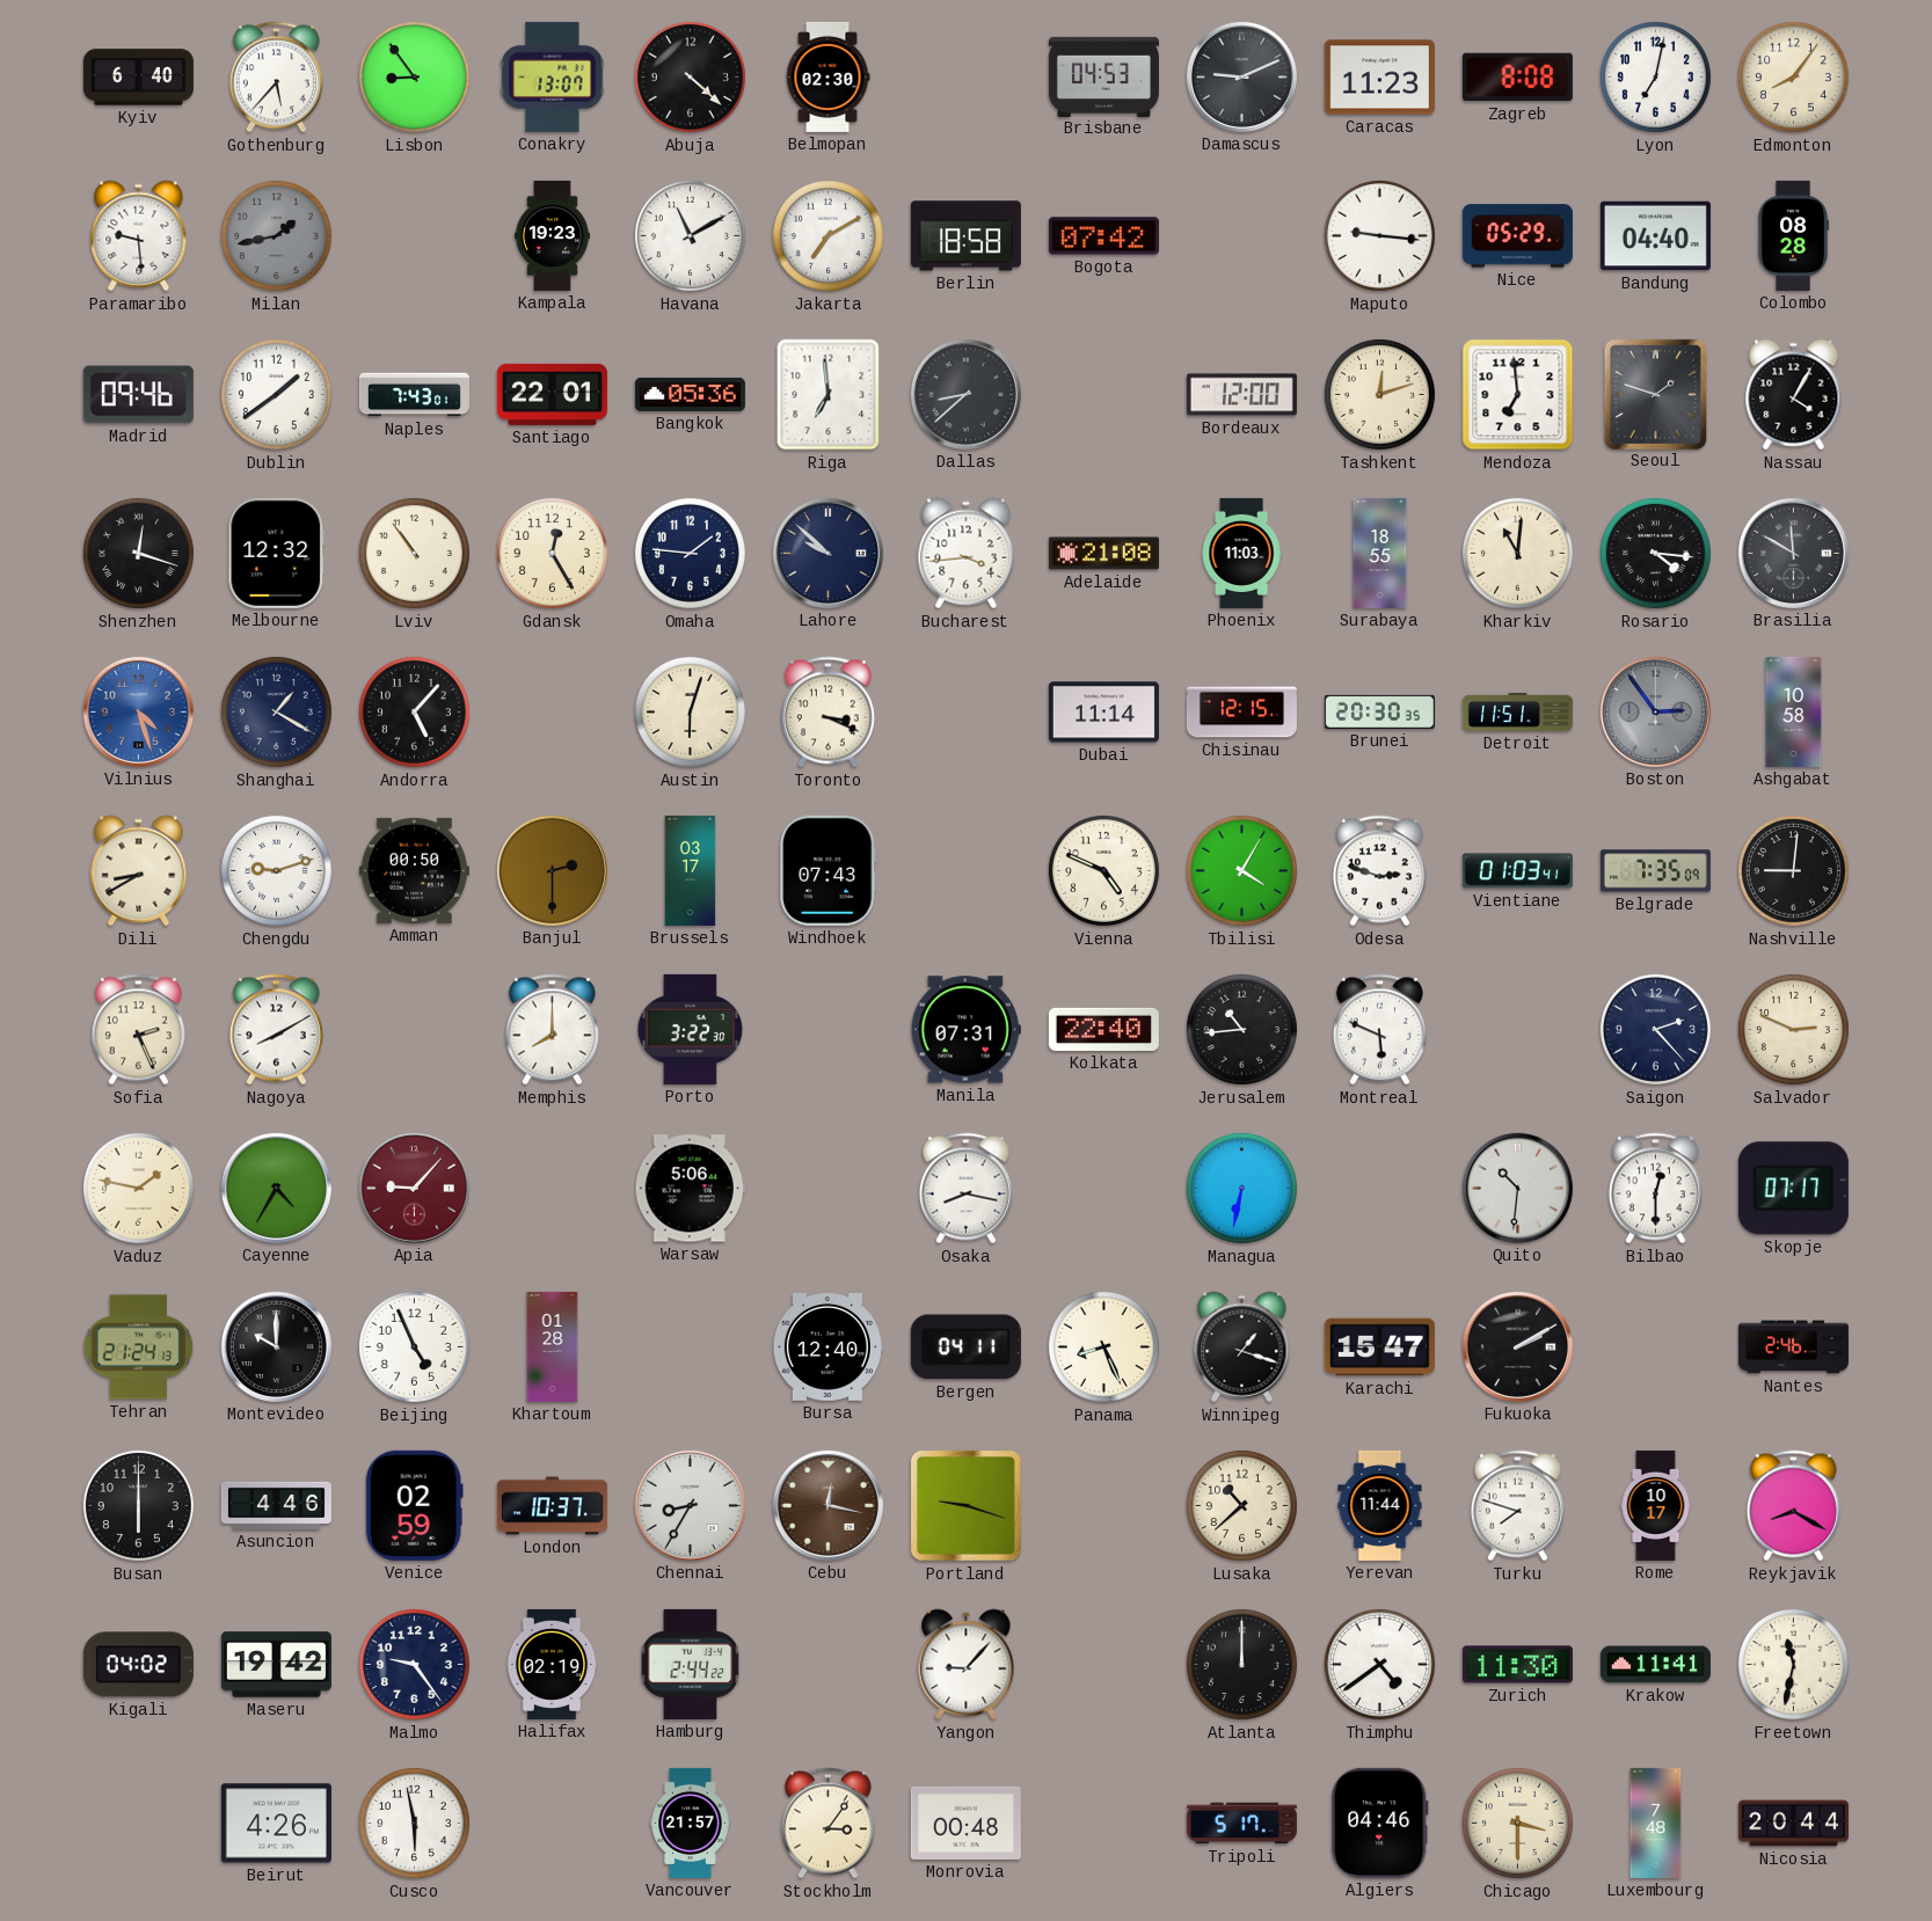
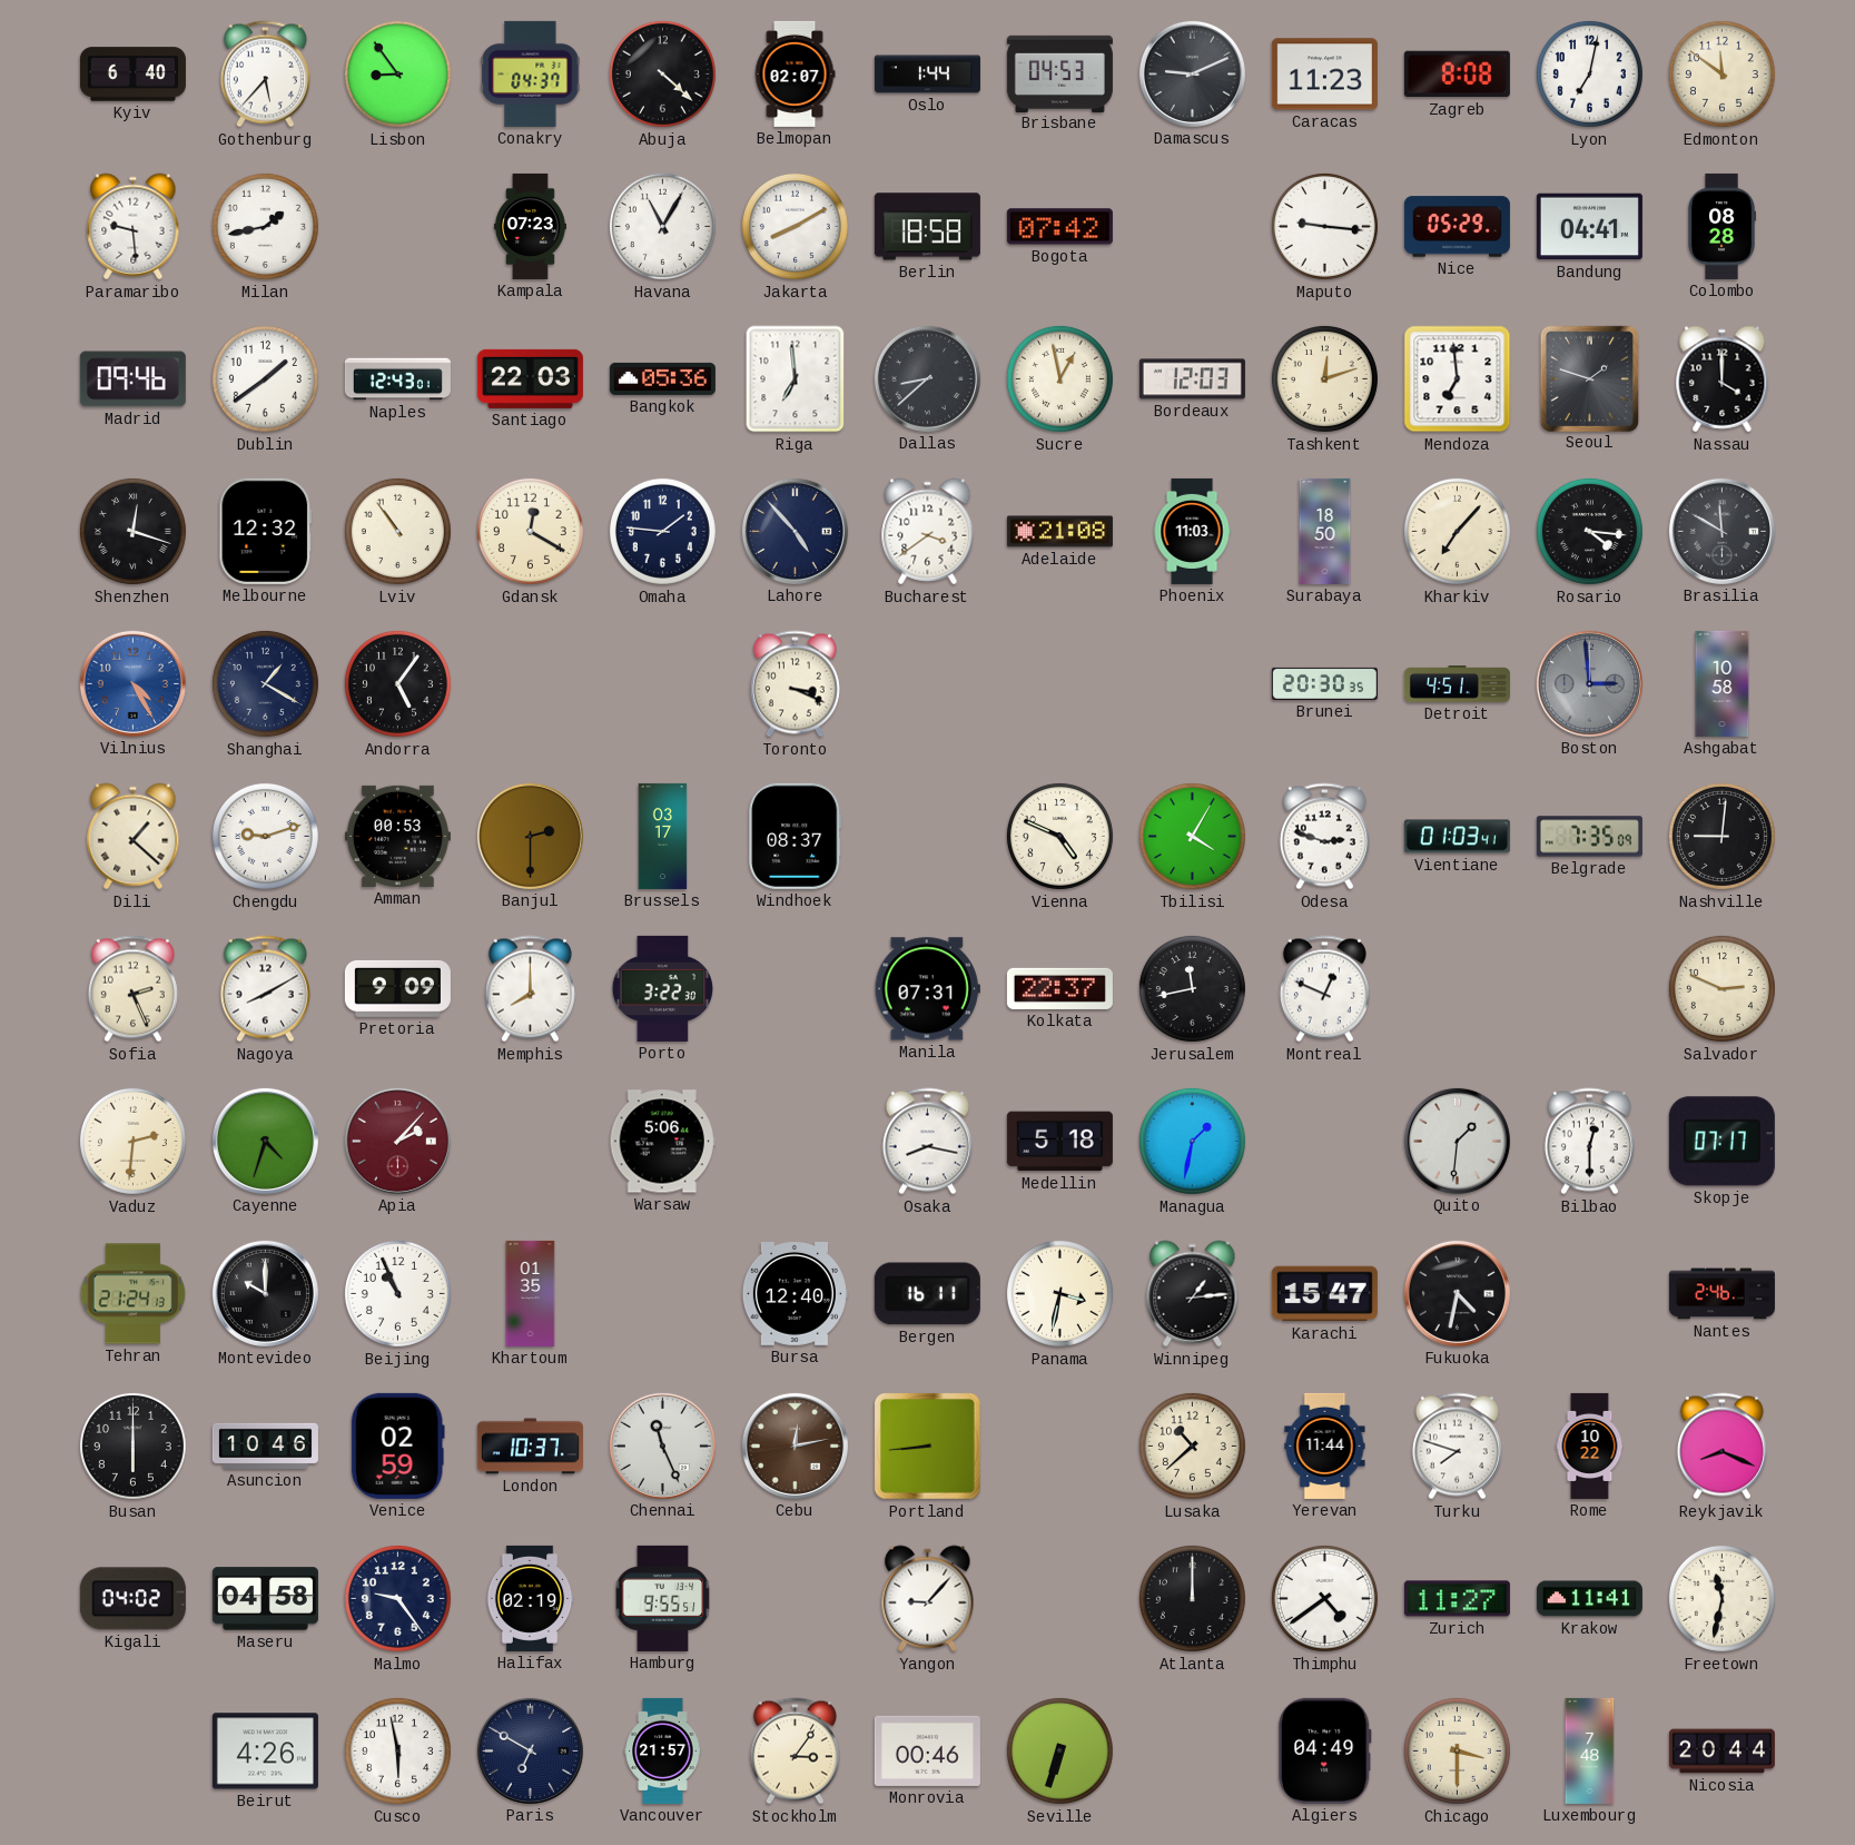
Conakry: 13:07 -> 04:37
Belmopan: 02:30 -> 02:07
Oslo: none -> 1:44
Edmonton: 8:06 -> 11:51
Milan dial: grey -> white
Kampala: 19:23 -> 07:23
Havana: 11:10 -> 11:05
Jakarta: 7:10 -> 8:10
Bandung: 04:40 -> 04:41
Naples: 7:43 -> 12:43
Santiago: 22:01 -> 22:03
Sucre: none -> 12:58
Bordeaux: 12:00 -> 12:03
Nassau: 4:05 -> 4:00
Gdansk: 12:25 -> 12:20
Lahore: 9:52 -> 4:53
Bucharest: 3:44 -> 3:39
Surabaya: 18:55 -> 18:50
Kharkiv: 11:01 -> 7:07
Vilnius: 4:27 -> 4:25
Andorra: 5:07 -> 5:06
Austin: 6:03 -> none
Dubai: 11:14 -> none
Chisinau: 12:15 -> none
Detroit: 11:51 -> 4:51
Boston: 2:54 -> 2:59
Dili: 8:40 -> 1:22
Amman: 00:50 -> 00:53
Windhoek: 07:43 -> 08:37
Pretoria: none -> 9:09
Kolkata: 22:40 -> 22:37
Jerusalem: 10:44 -> 11:43
Montreal: 5:49 -> 12:49
Saigon: 2:23 -> none
Vaduz: 1:47 -> 2:31
Cayenne: 4:35 -> 4:33
Apia: 9:07 -> 2:07
Medellin: none -> 5:18
Managua: 6:32 -> 1:32
Quito: 10:31 -> 1:31
Beijing: 4:56 -> 10:56
Khartoum: 01:28 -> 01:35
Bergen: 04:11 -> 16:11
Panama: 8:26 -> 3:32
Winnipeg: 1:18 -> 1:14
Fukuoka: 2:10 -> 4:32
Asuncion: 4:46 -> 10:46
Chennai: 8:35 -> 11:26
Cebu: 12:17 -> 12:13
Portland: 9:18 -> 8:44
Rome: 10:17 -> 10:22
Reykjavik: 8:20 -> 8:19
Maseru: 19:42 -> 04:58
Hamburg: 2:44 -> 9:55
Zurich: 11:30 -> 11:27
Paris: none -> 6:50
Monrovia: 00:48 -> 00:46
Seville: none -> 6:33
Tripoli: 5:17 -> none
Algiers: 04:46 -> 04:49
